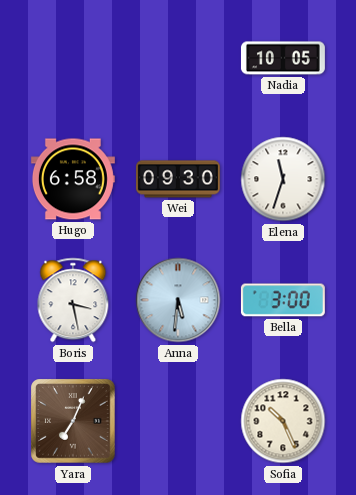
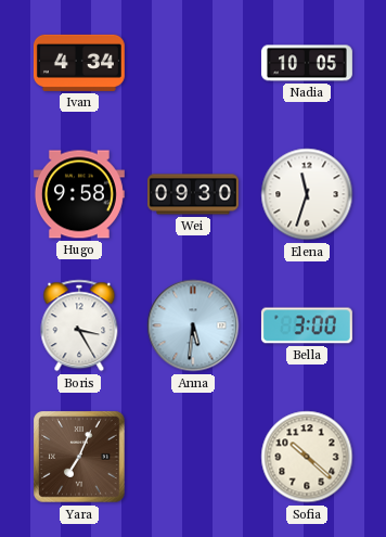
Ivan: none -> 4:34
Hugo: 6:58 -> 9:58
Boris: 3:28 -> 3:25
Sofia: 10:26 -> 10:22
